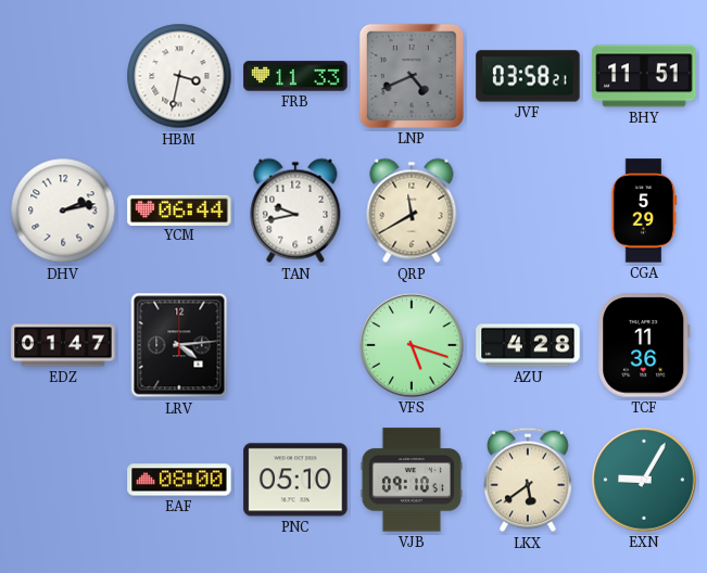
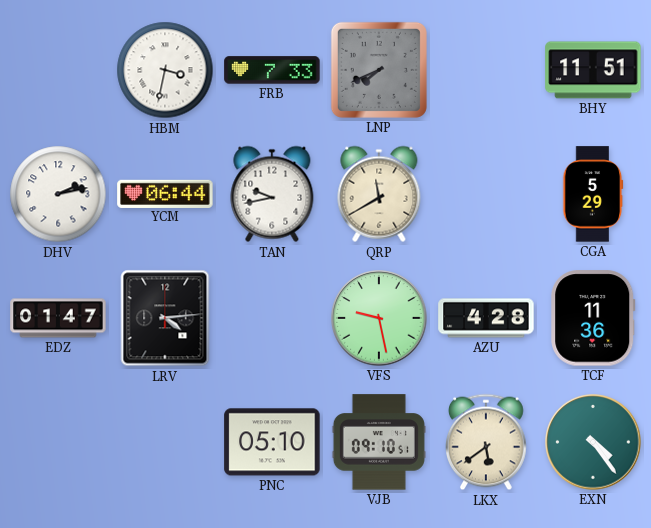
FRB: 11:33 -> 7:33
LNP: 4:41 -> 7:41
JVF: 03:58 -> none
VFS: 5:18 -> 9:28
EAF: 08:00 -> none
EXN: 9:05 -> 4:24
